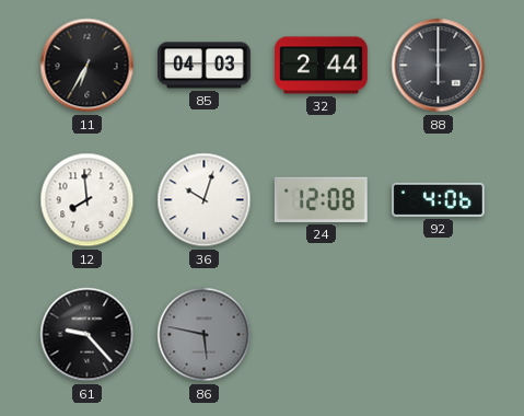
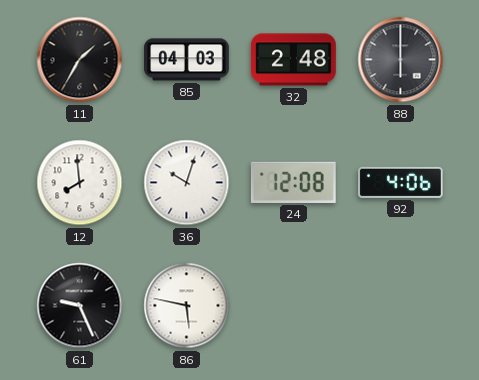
11: 6:35 -> 1:35
32: 2:44 -> 2:48
61: 9:23 -> 9:26
86 dial: grey -> white
